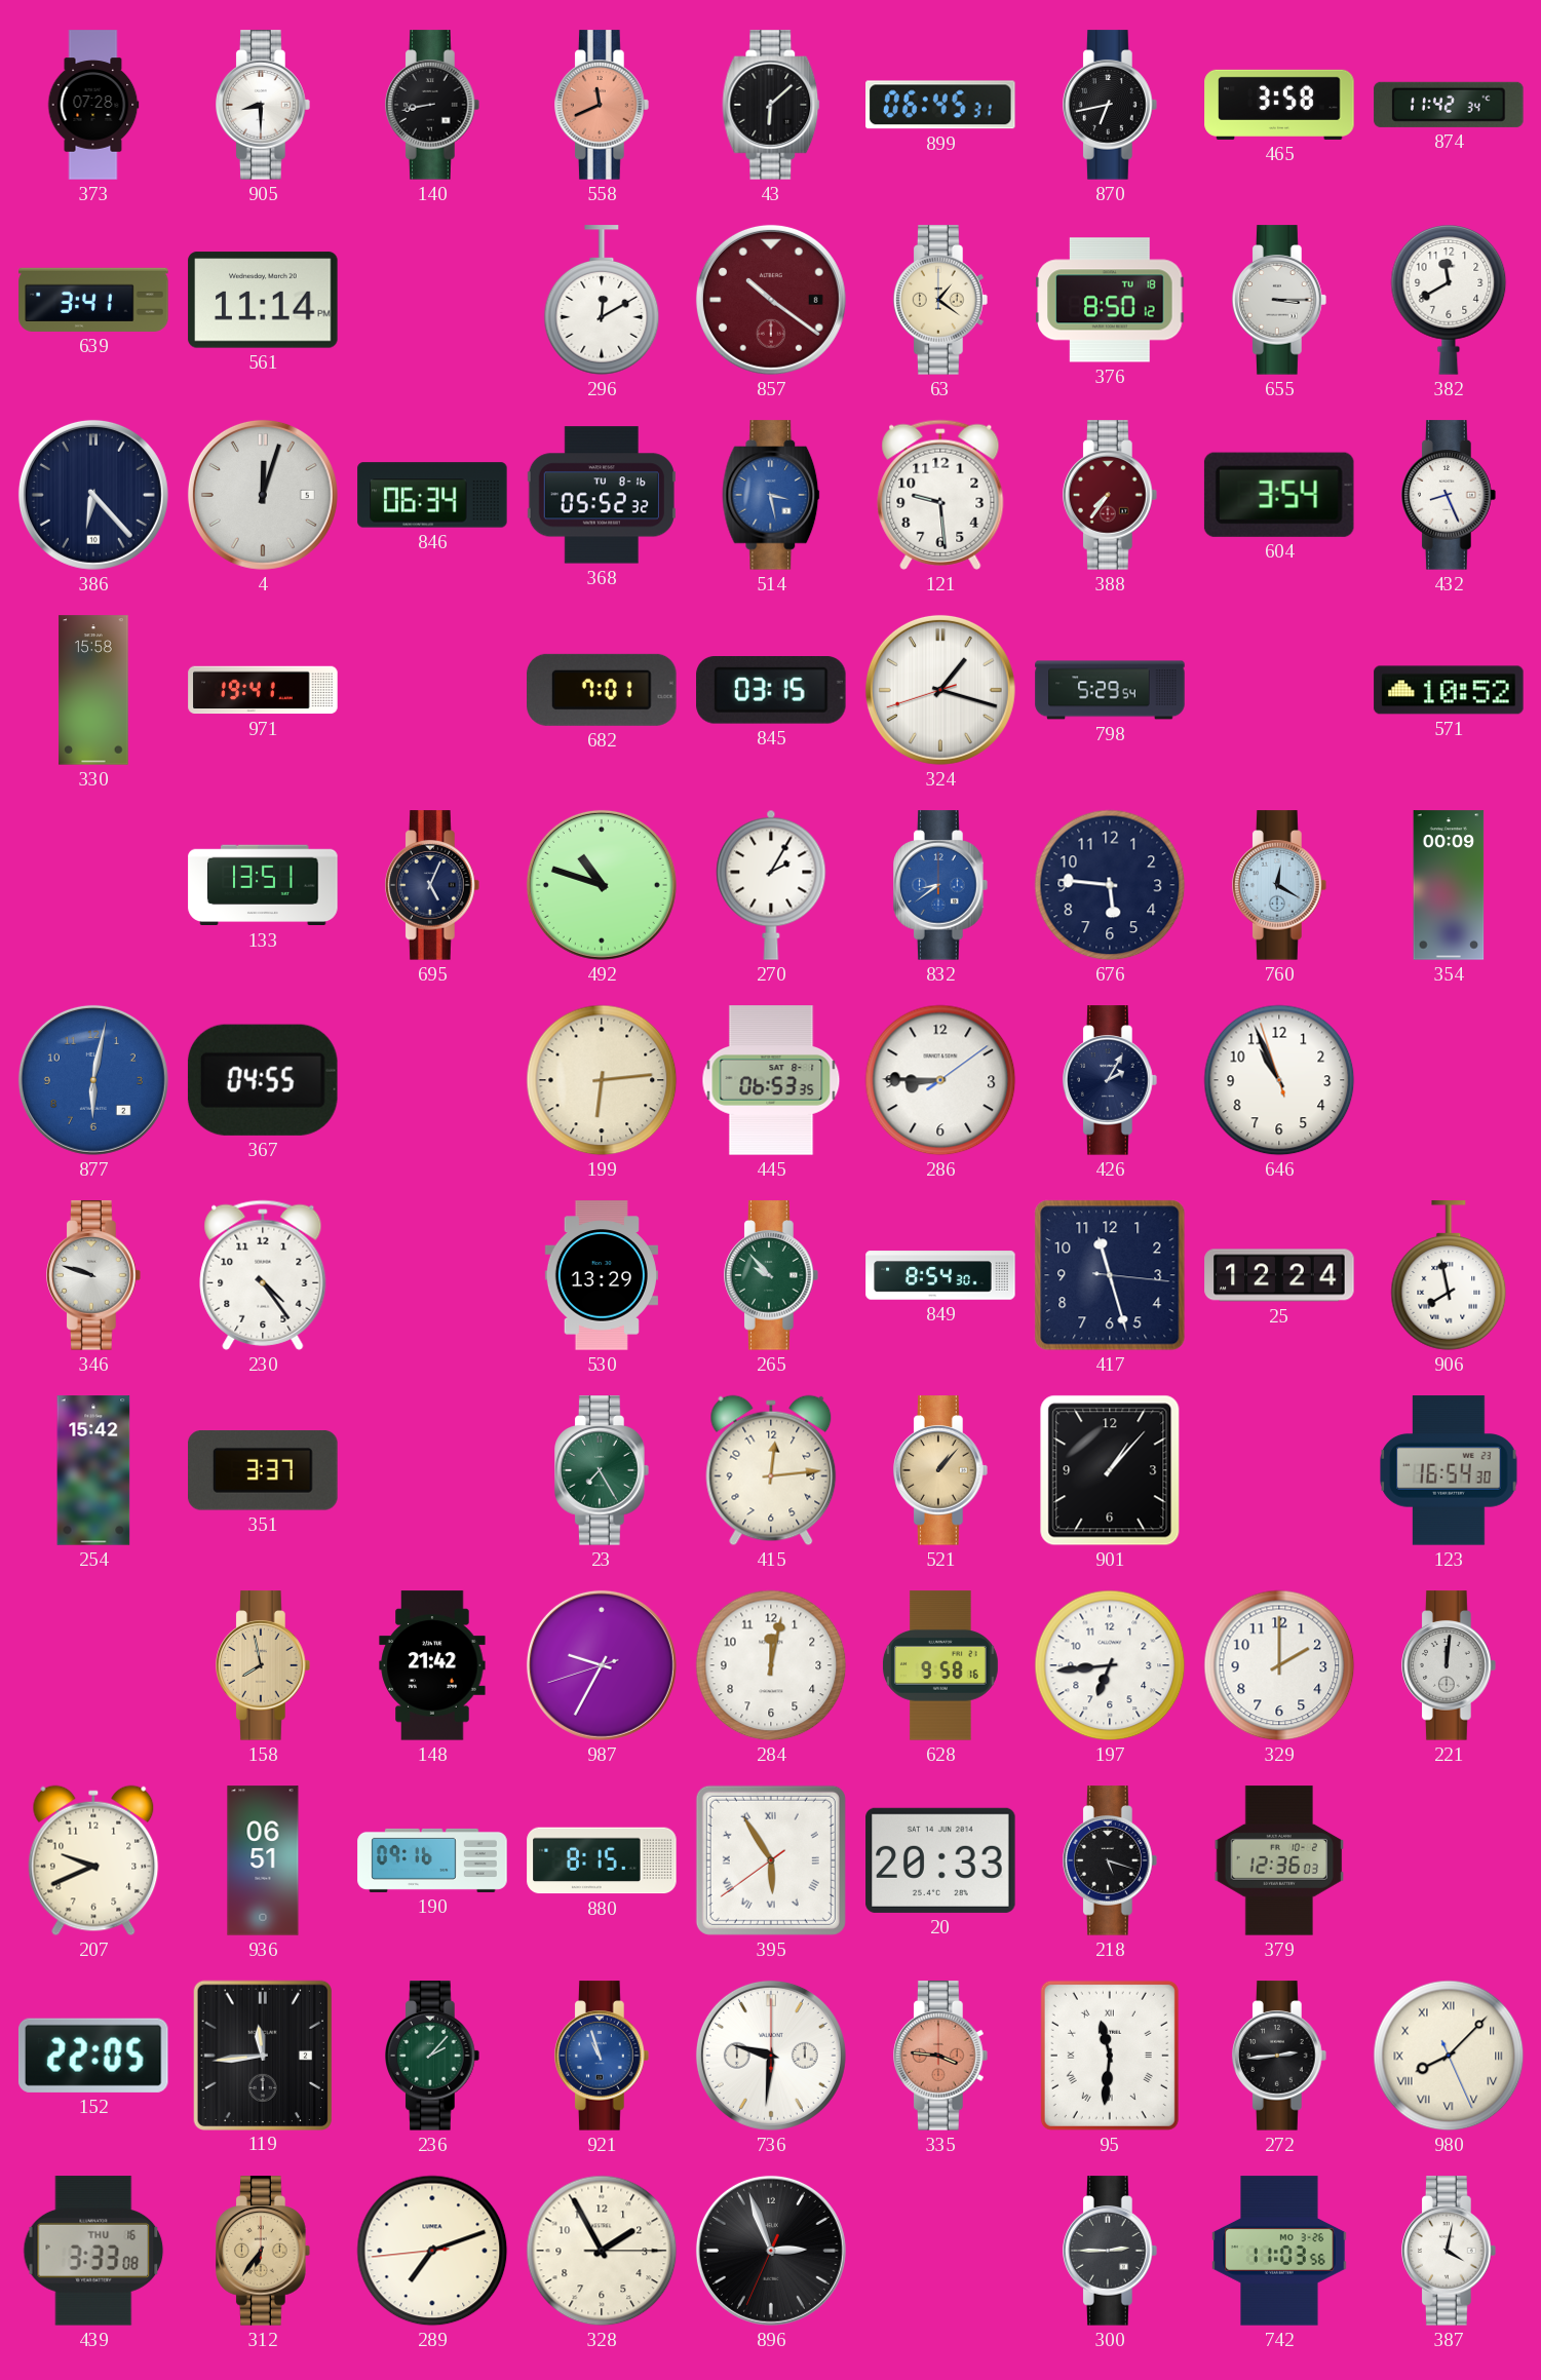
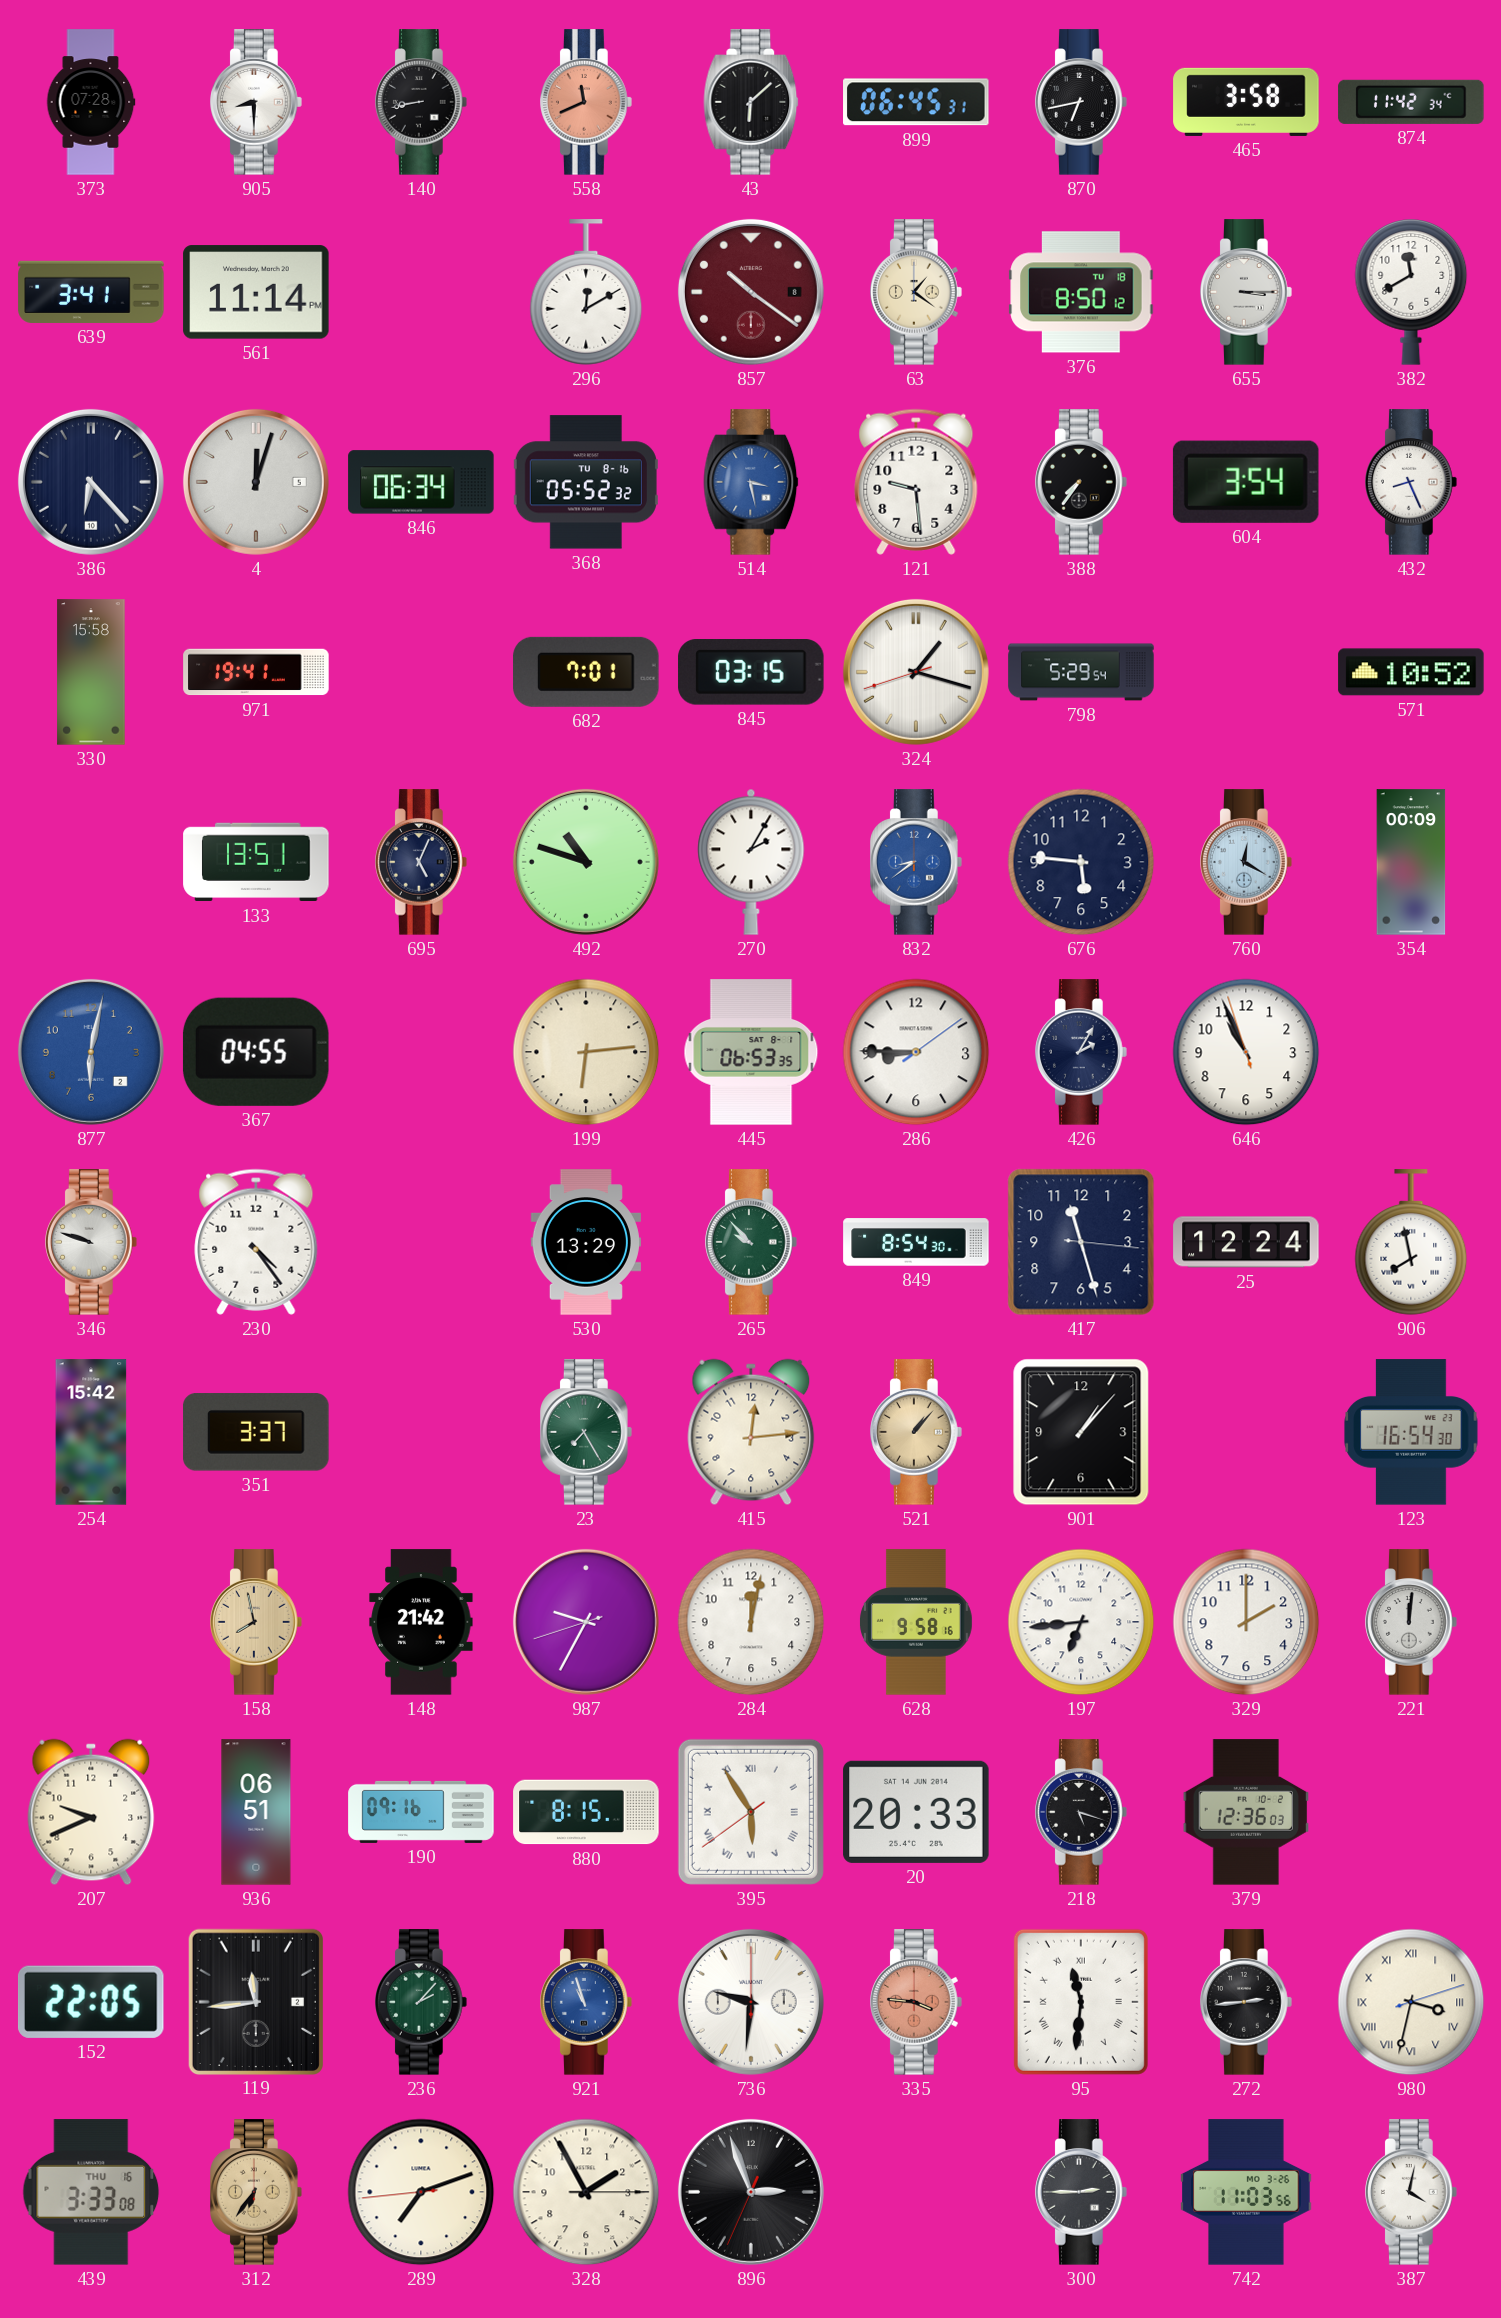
388 dial: burgundy -> black
980: 8:07 -> 3:32
